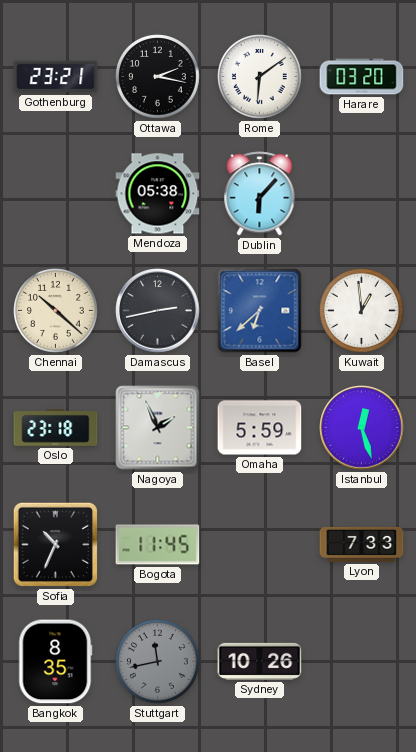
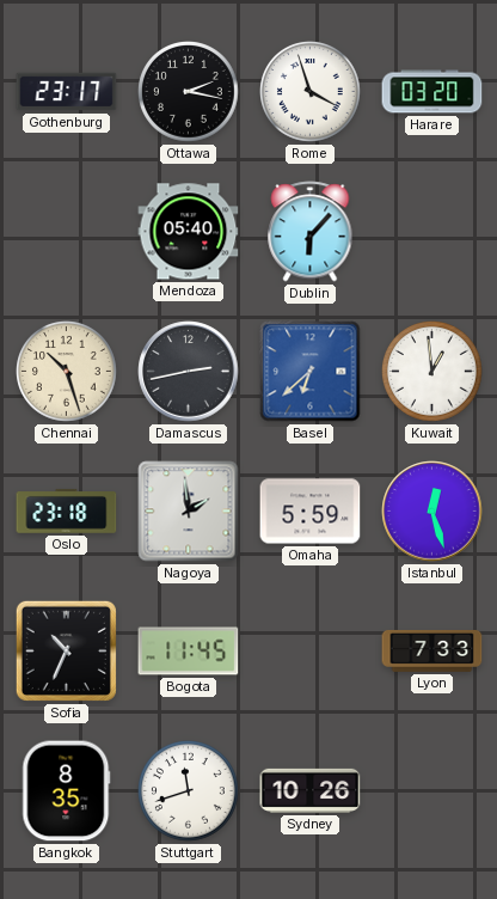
Gothenburg: 23:21 -> 23:17
Rome: 6:09 -> 3:57
Mendoza: 05:38 -> 05:40
Chennai: 10:22 -> 10:27
Nagoya: 1:56 -> 1:59
Stuttgart: 11:43 -> 11:42
Stuttgart dial: grey -> white
